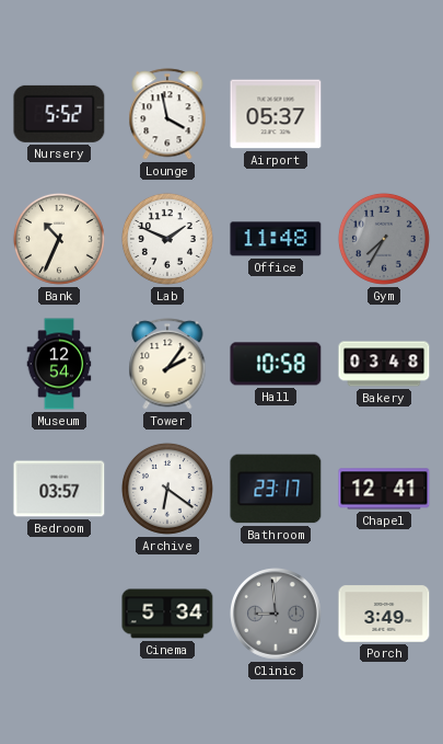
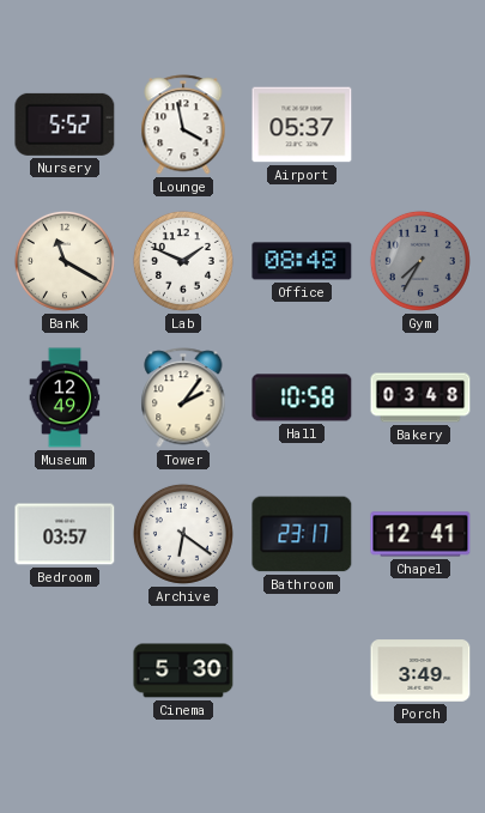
Bank: 10:34 -> 11:20
Office: 11:48 -> 08:48
Museum: 12:54 -> 12:49
Cinema: 5:34 -> 5:30
Clinic: 8:59 -> none
